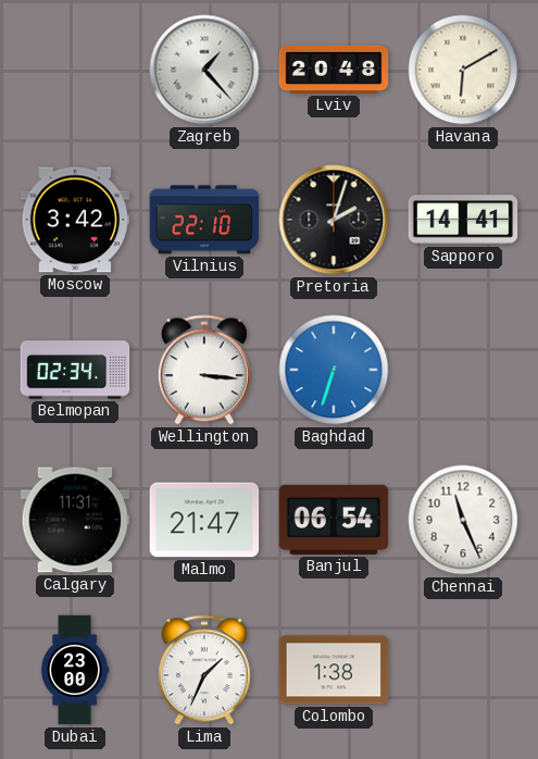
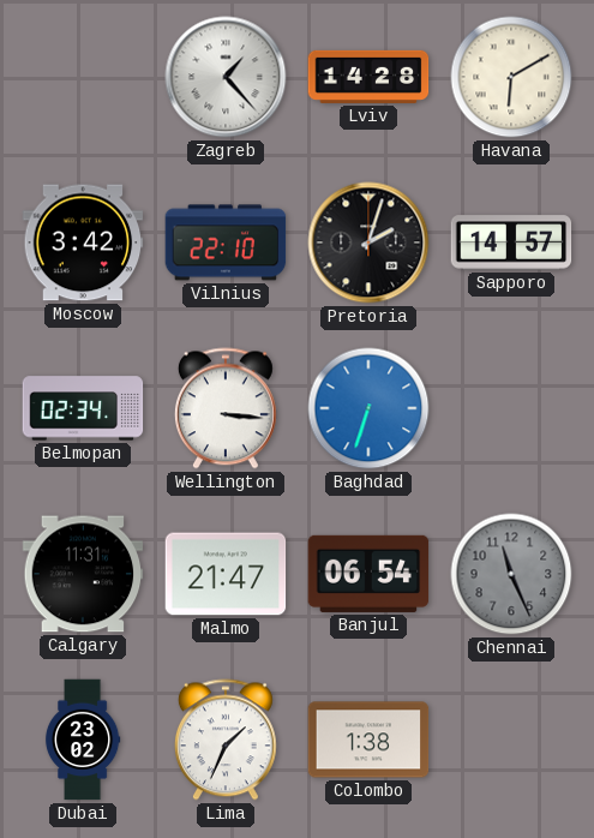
Lviv: 20:48 -> 14:28
Sapporo: 14:41 -> 14:57
Chennai dial: white -> grey
Dubai: 23:00 -> 23:02
